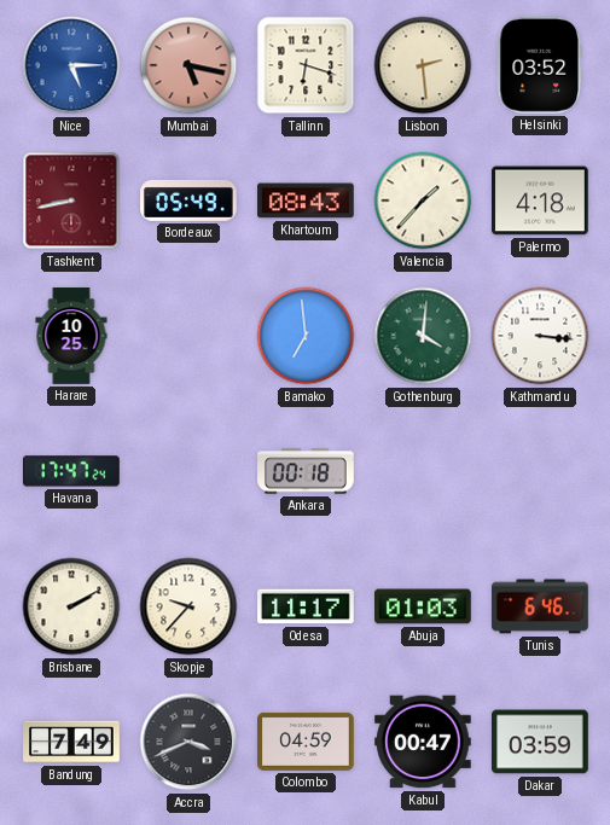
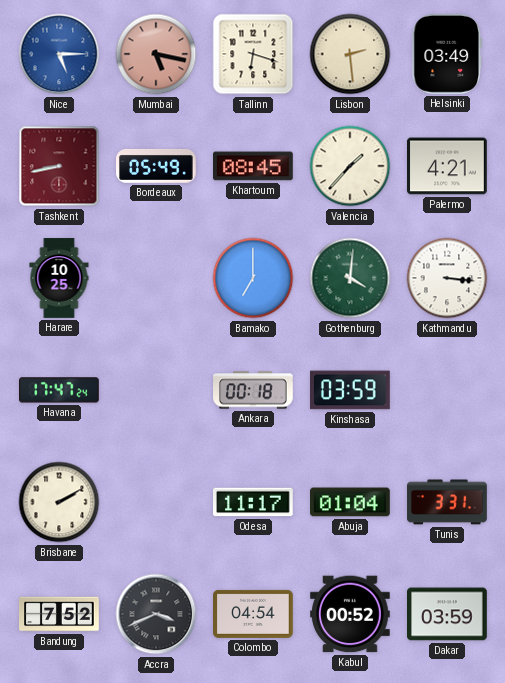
Helsinki: 03:52 -> 03:49
Khartoum: 08:43 -> 08:45
Palermo: 4:18 -> 4:21
Bamako: 6:59 -> 7:00
Kinshasa: none -> 03:59
Skopje: 9:37 -> none
Abuja: 01:03 -> 01:04
Tunis: 6:46 -> 3:31
Bandung: 7:49 -> 7:52
Colombo: 04:59 -> 04:54
Kabul: 00:47 -> 00:52
